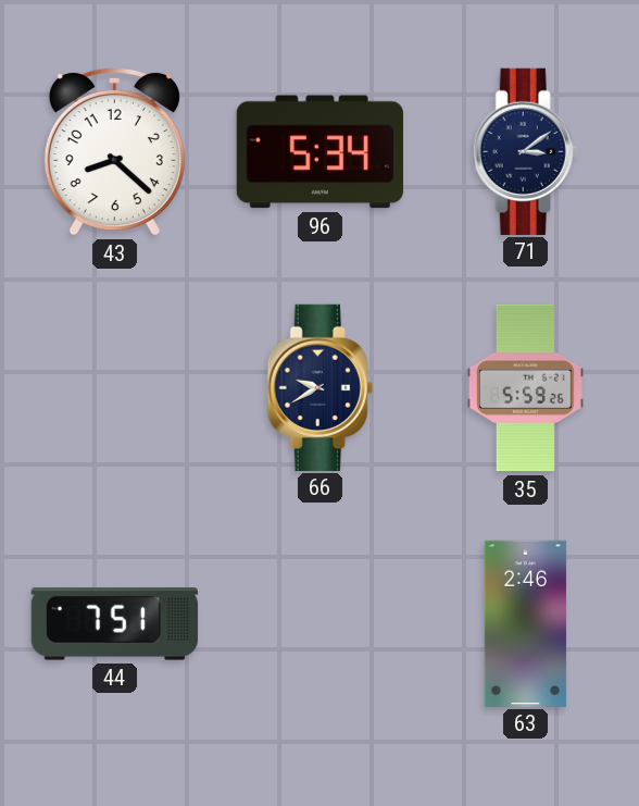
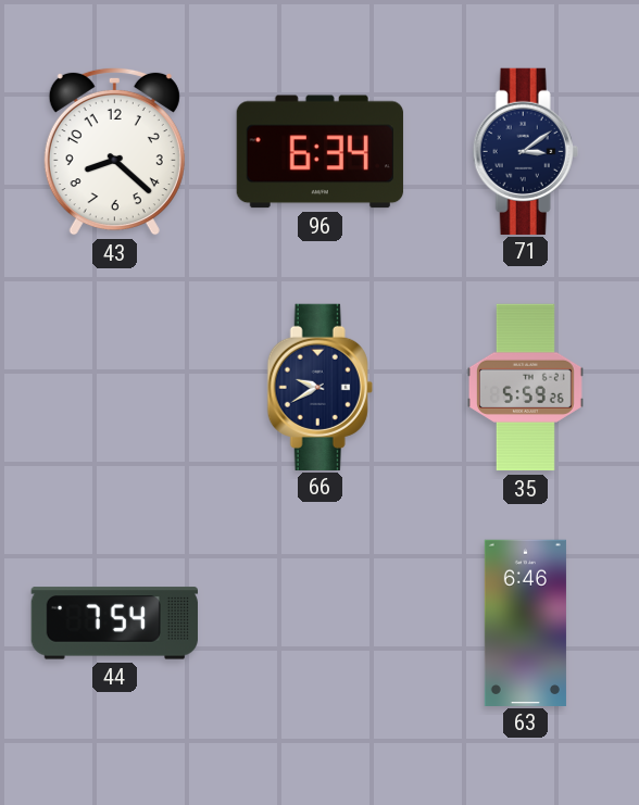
96: 5:34 -> 6:34
44: 7:51 -> 7:54
63: 2:46 -> 6:46
